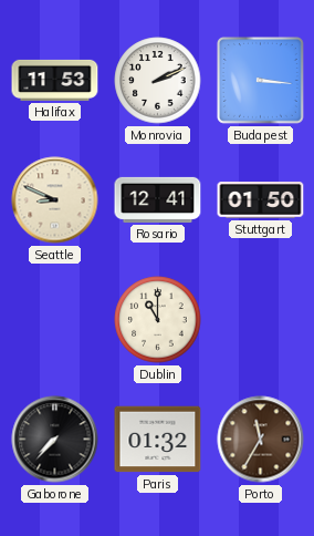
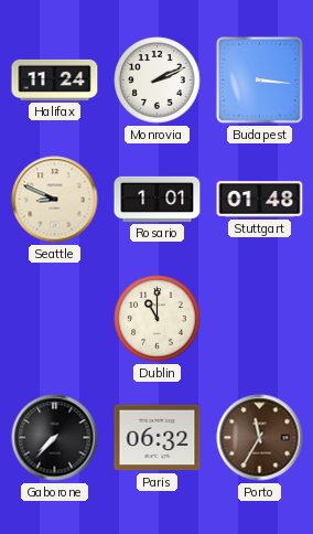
Halifax: 11:53 -> 11:24
Rosario: 12:41 -> 1:01
Stuttgart: 01:50 -> 01:48
Paris: 01:32 -> 06:32
